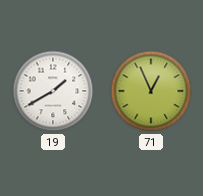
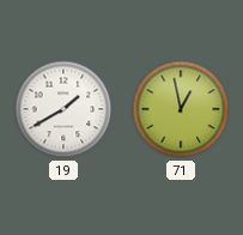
71: 12:56 -> 12:58
